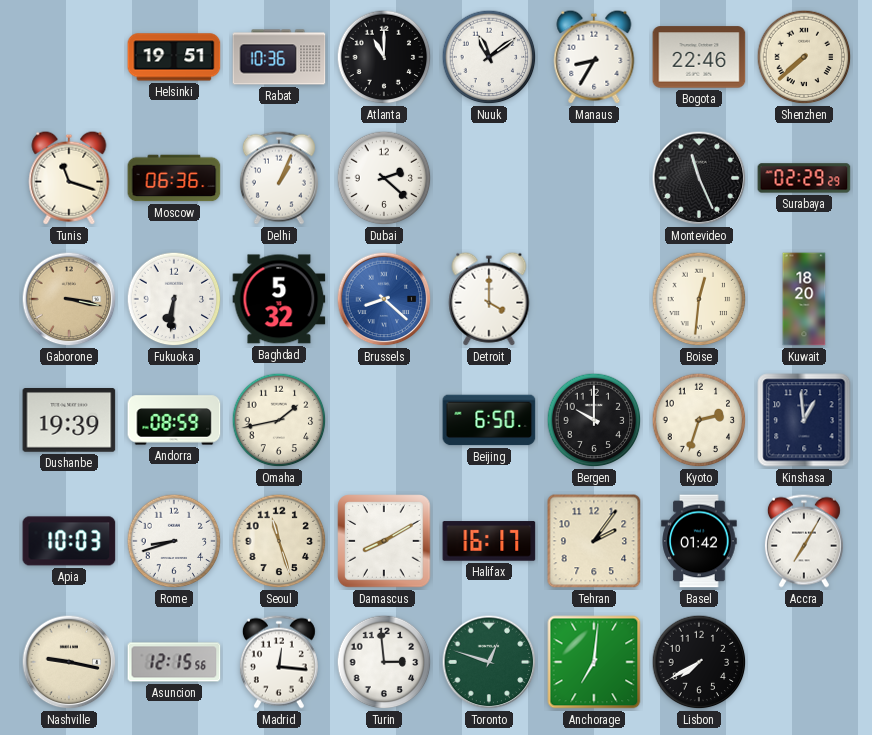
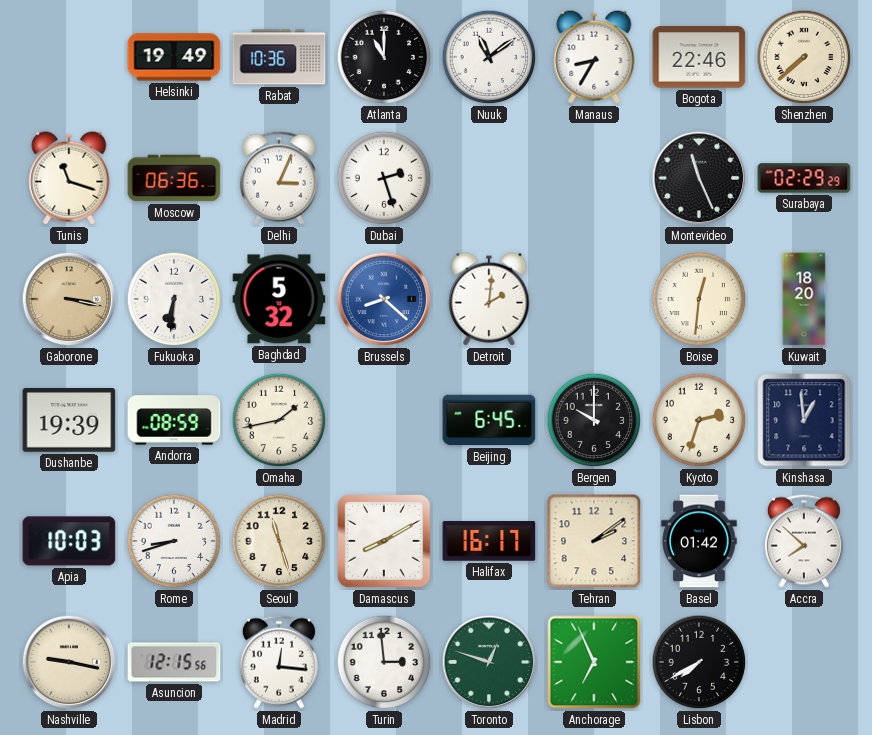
Helsinki: 19:51 -> 19:49
Delhi: 1:04 -> 3:04
Dubai: 2:22 -> 2:27
Detroit: 4:00 -> 2:01
Beijing: 6:50 -> 6:45
Tehran: 2:06 -> 2:09
Accra: 7:05 -> 7:52
Anchorage: 7:01 -> 6:56
